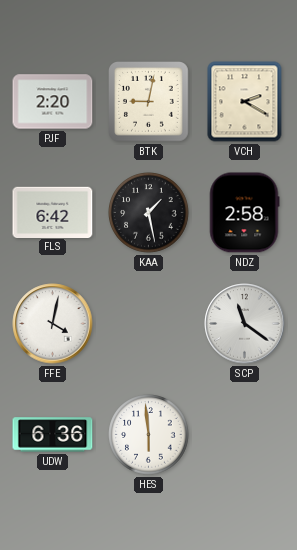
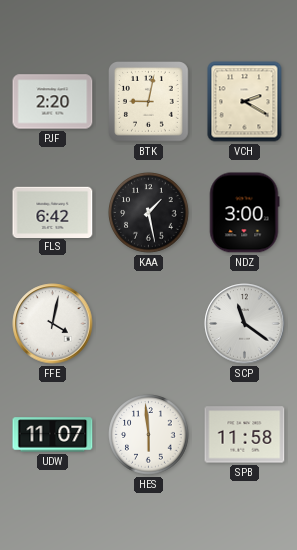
NDZ: 2:58 -> 3:00
UDW: 6:36 -> 11:07
SPB: none -> 11:58
